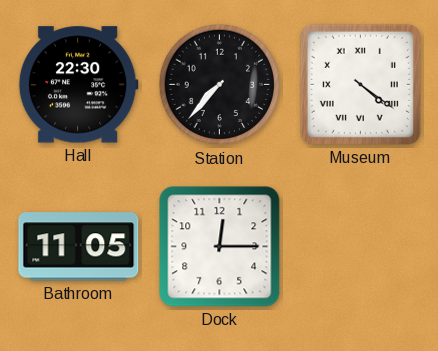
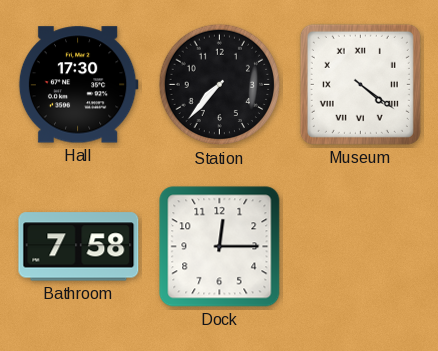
Hall: 22:30 -> 17:30
Bathroom: 11:05 -> 7:58
